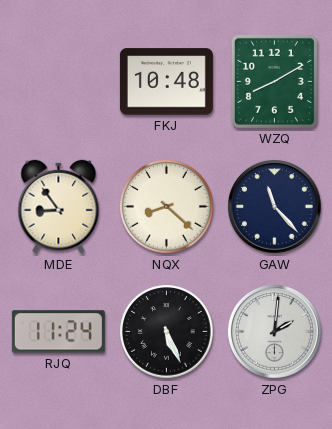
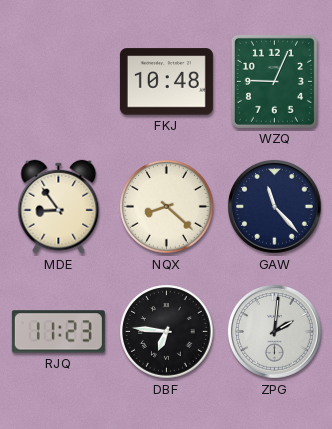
WZQ: 8:10 -> 9:04
RJQ: 11:24 -> 11:23
DBF: 5:26 -> 6:46
